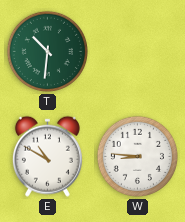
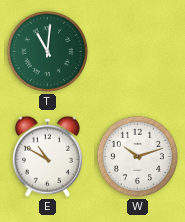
T: 10:31 -> 11:01
W: 8:46 -> 10:12
